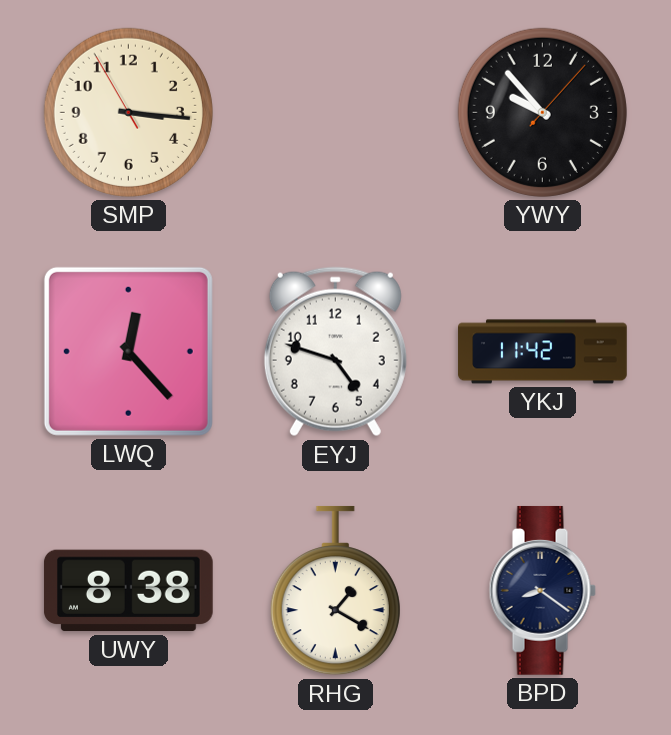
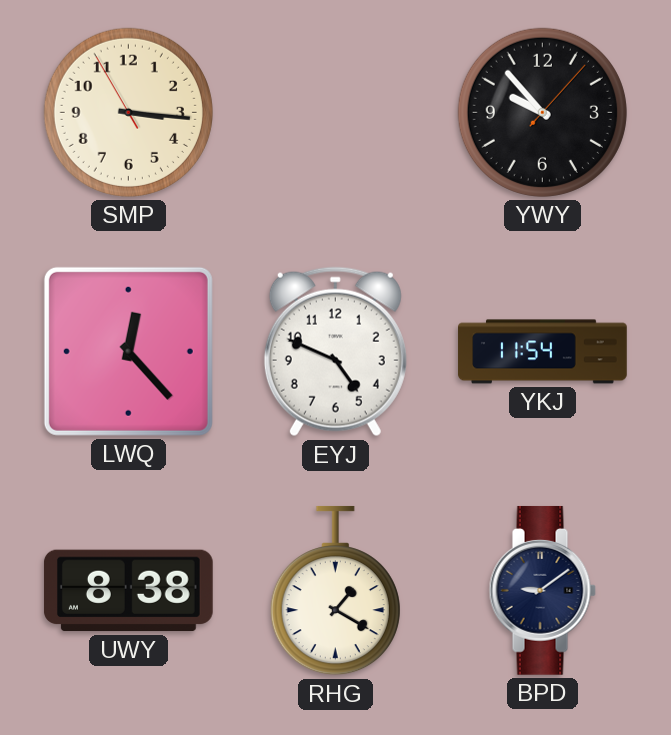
EYJ: 4:48 -> 4:49
YKJ: 11:42 -> 11:54
BPD: 8:21 -> 9:09
